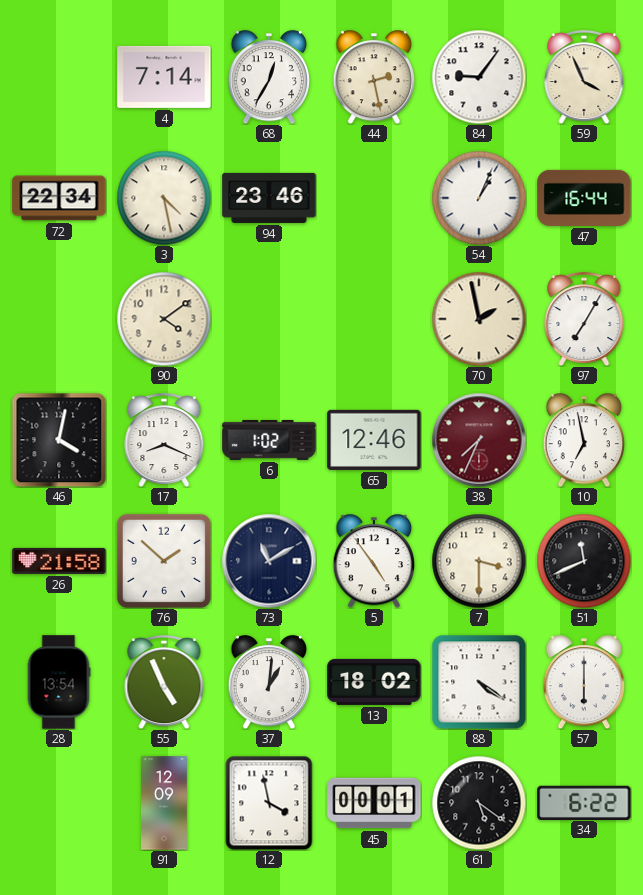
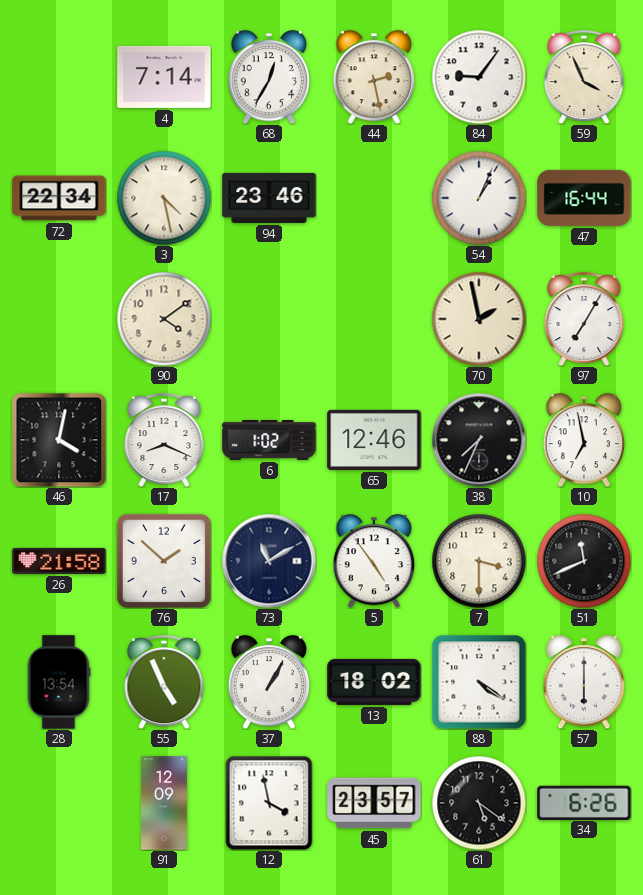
38 dial: burgundy -> black
37: 1:01 -> 1:05
45: 00:01 -> 23:57
34: 6:22 -> 6:26
